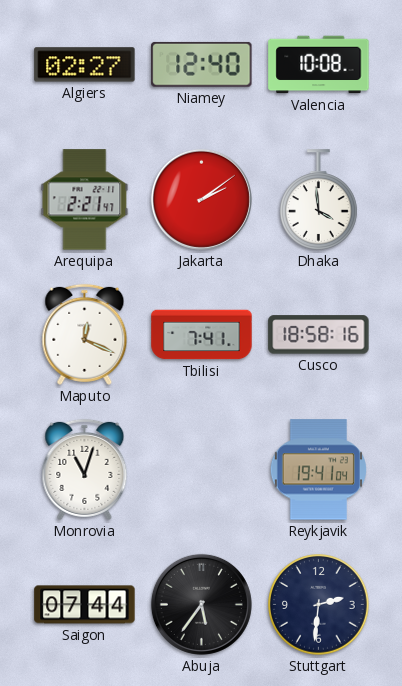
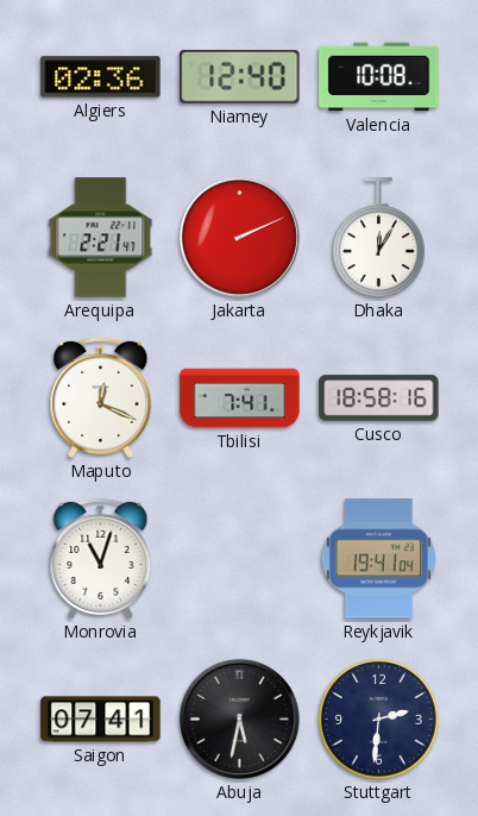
Algiers: 02:27 -> 02:36
Jakarta: 2:09 -> 2:11
Dhaka: 3:59 -> 12:05
Saigon: 07:44 -> 07:41
Abuja: 5:36 -> 5:32
